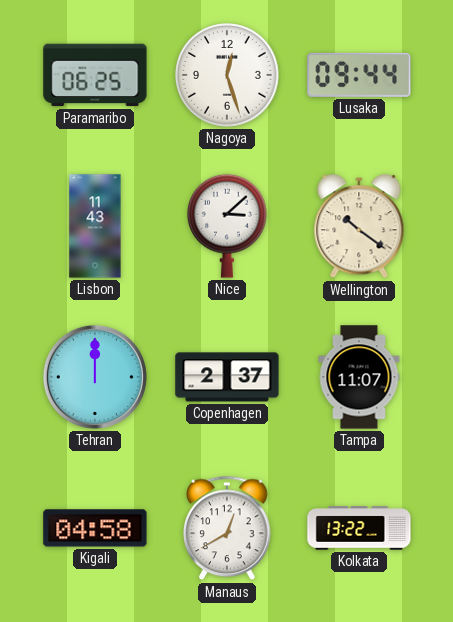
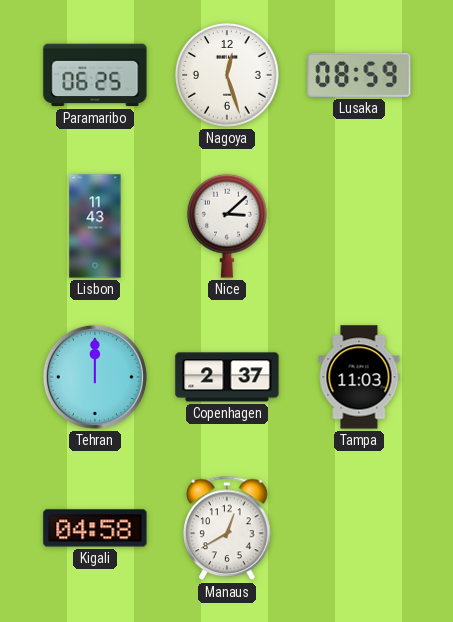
Lusaka: 09:44 -> 08:59
Wellington: 10:21 -> none
Tampa: 11:07 -> 11:03
Kolkata: 13:22 -> none
